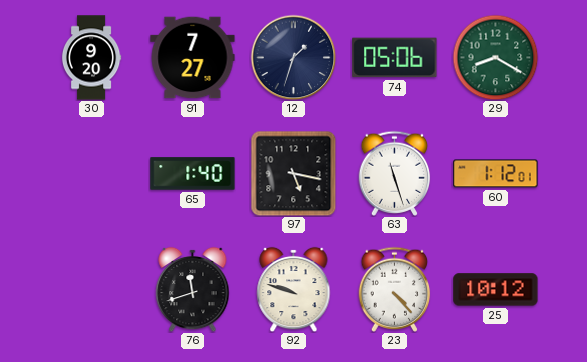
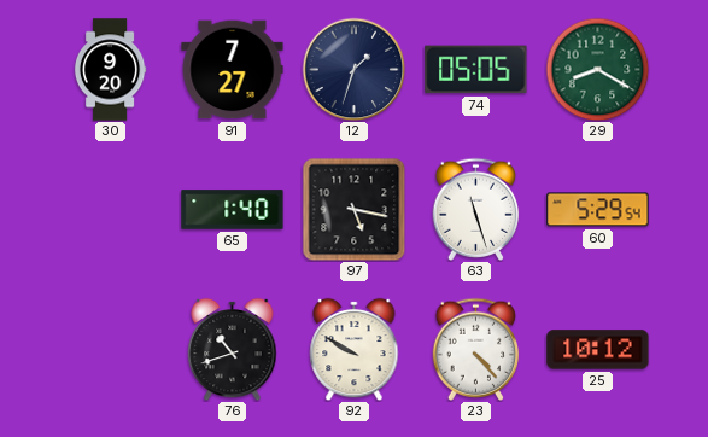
74: 05:06 -> 05:05
60: 1:12 -> 5:29
76: 11:42 -> 10:42
92: 9:48 -> 9:50
